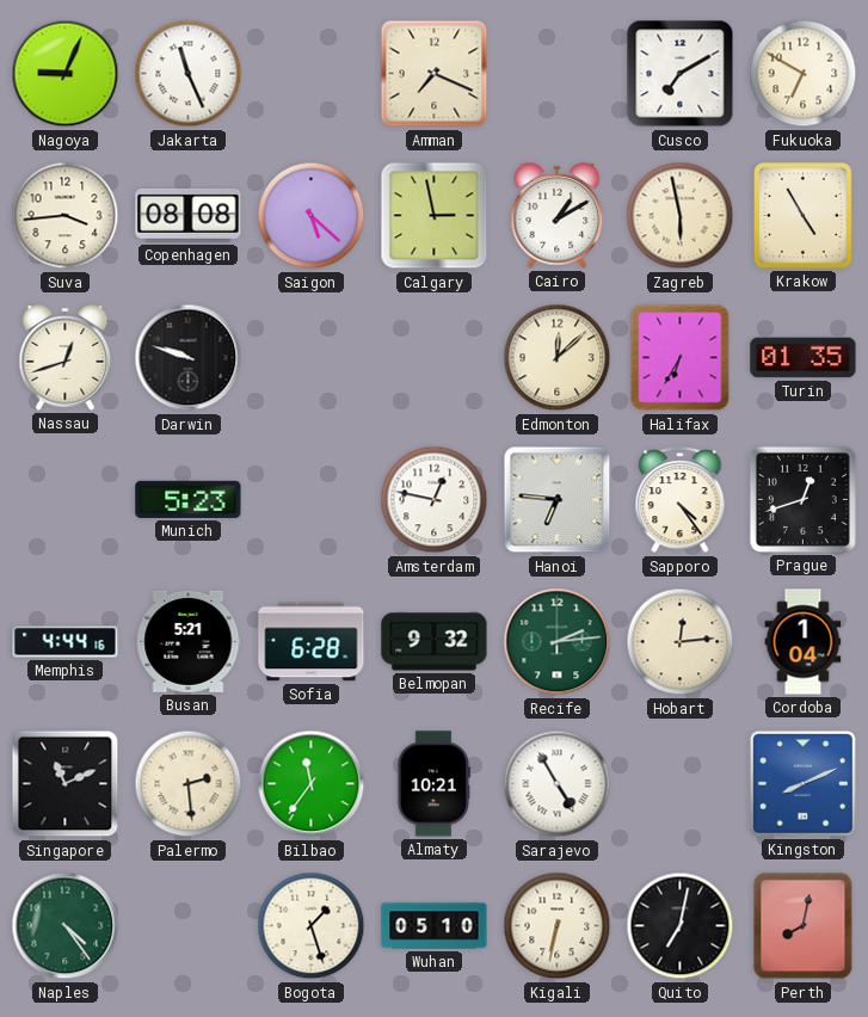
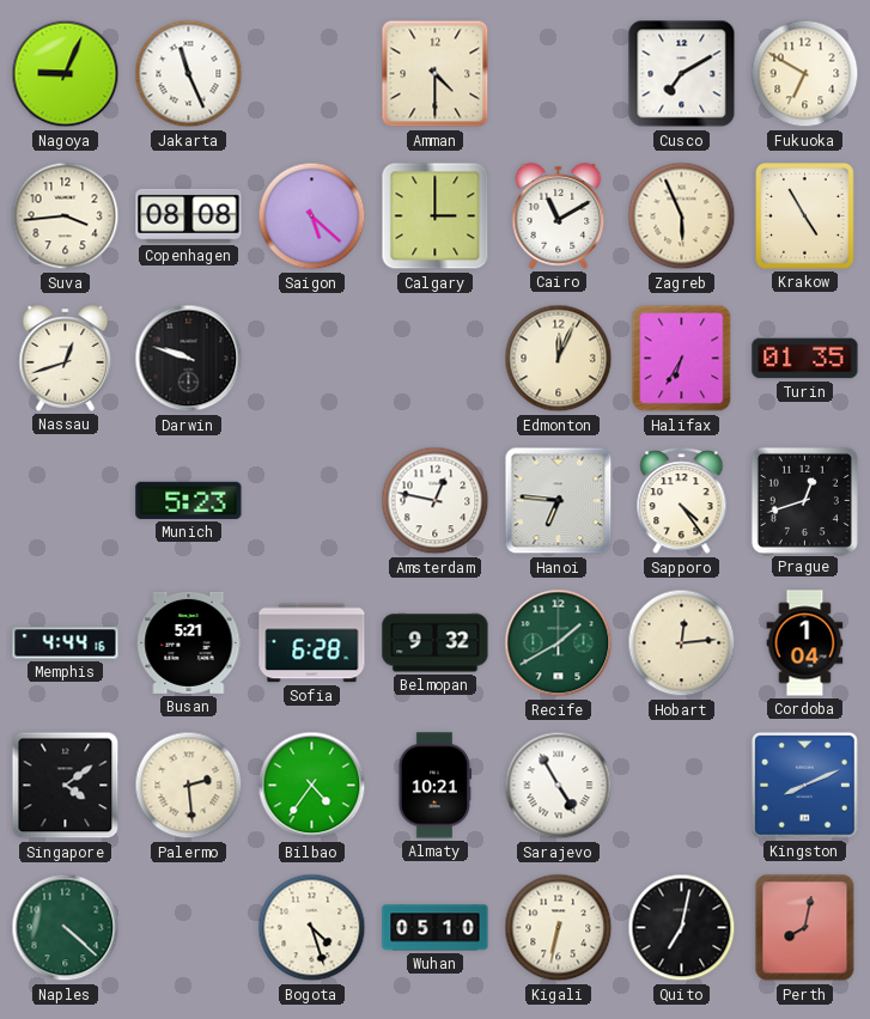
Amman: 7:19 -> 4:30
Calgary: 2:58 -> 3:00
Cairo: 1:10 -> 11:10
Zagreb: 5:58 -> 5:56
Edmonton: 12:08 -> 12:04
Recife: 2:14 -> 1:40
Singapore: 11:11 -> 4:09
Bilbao: 11:36 -> 4:36
Naples: 4:24 -> 4:22
Bogota: 1:27 -> 4:27
